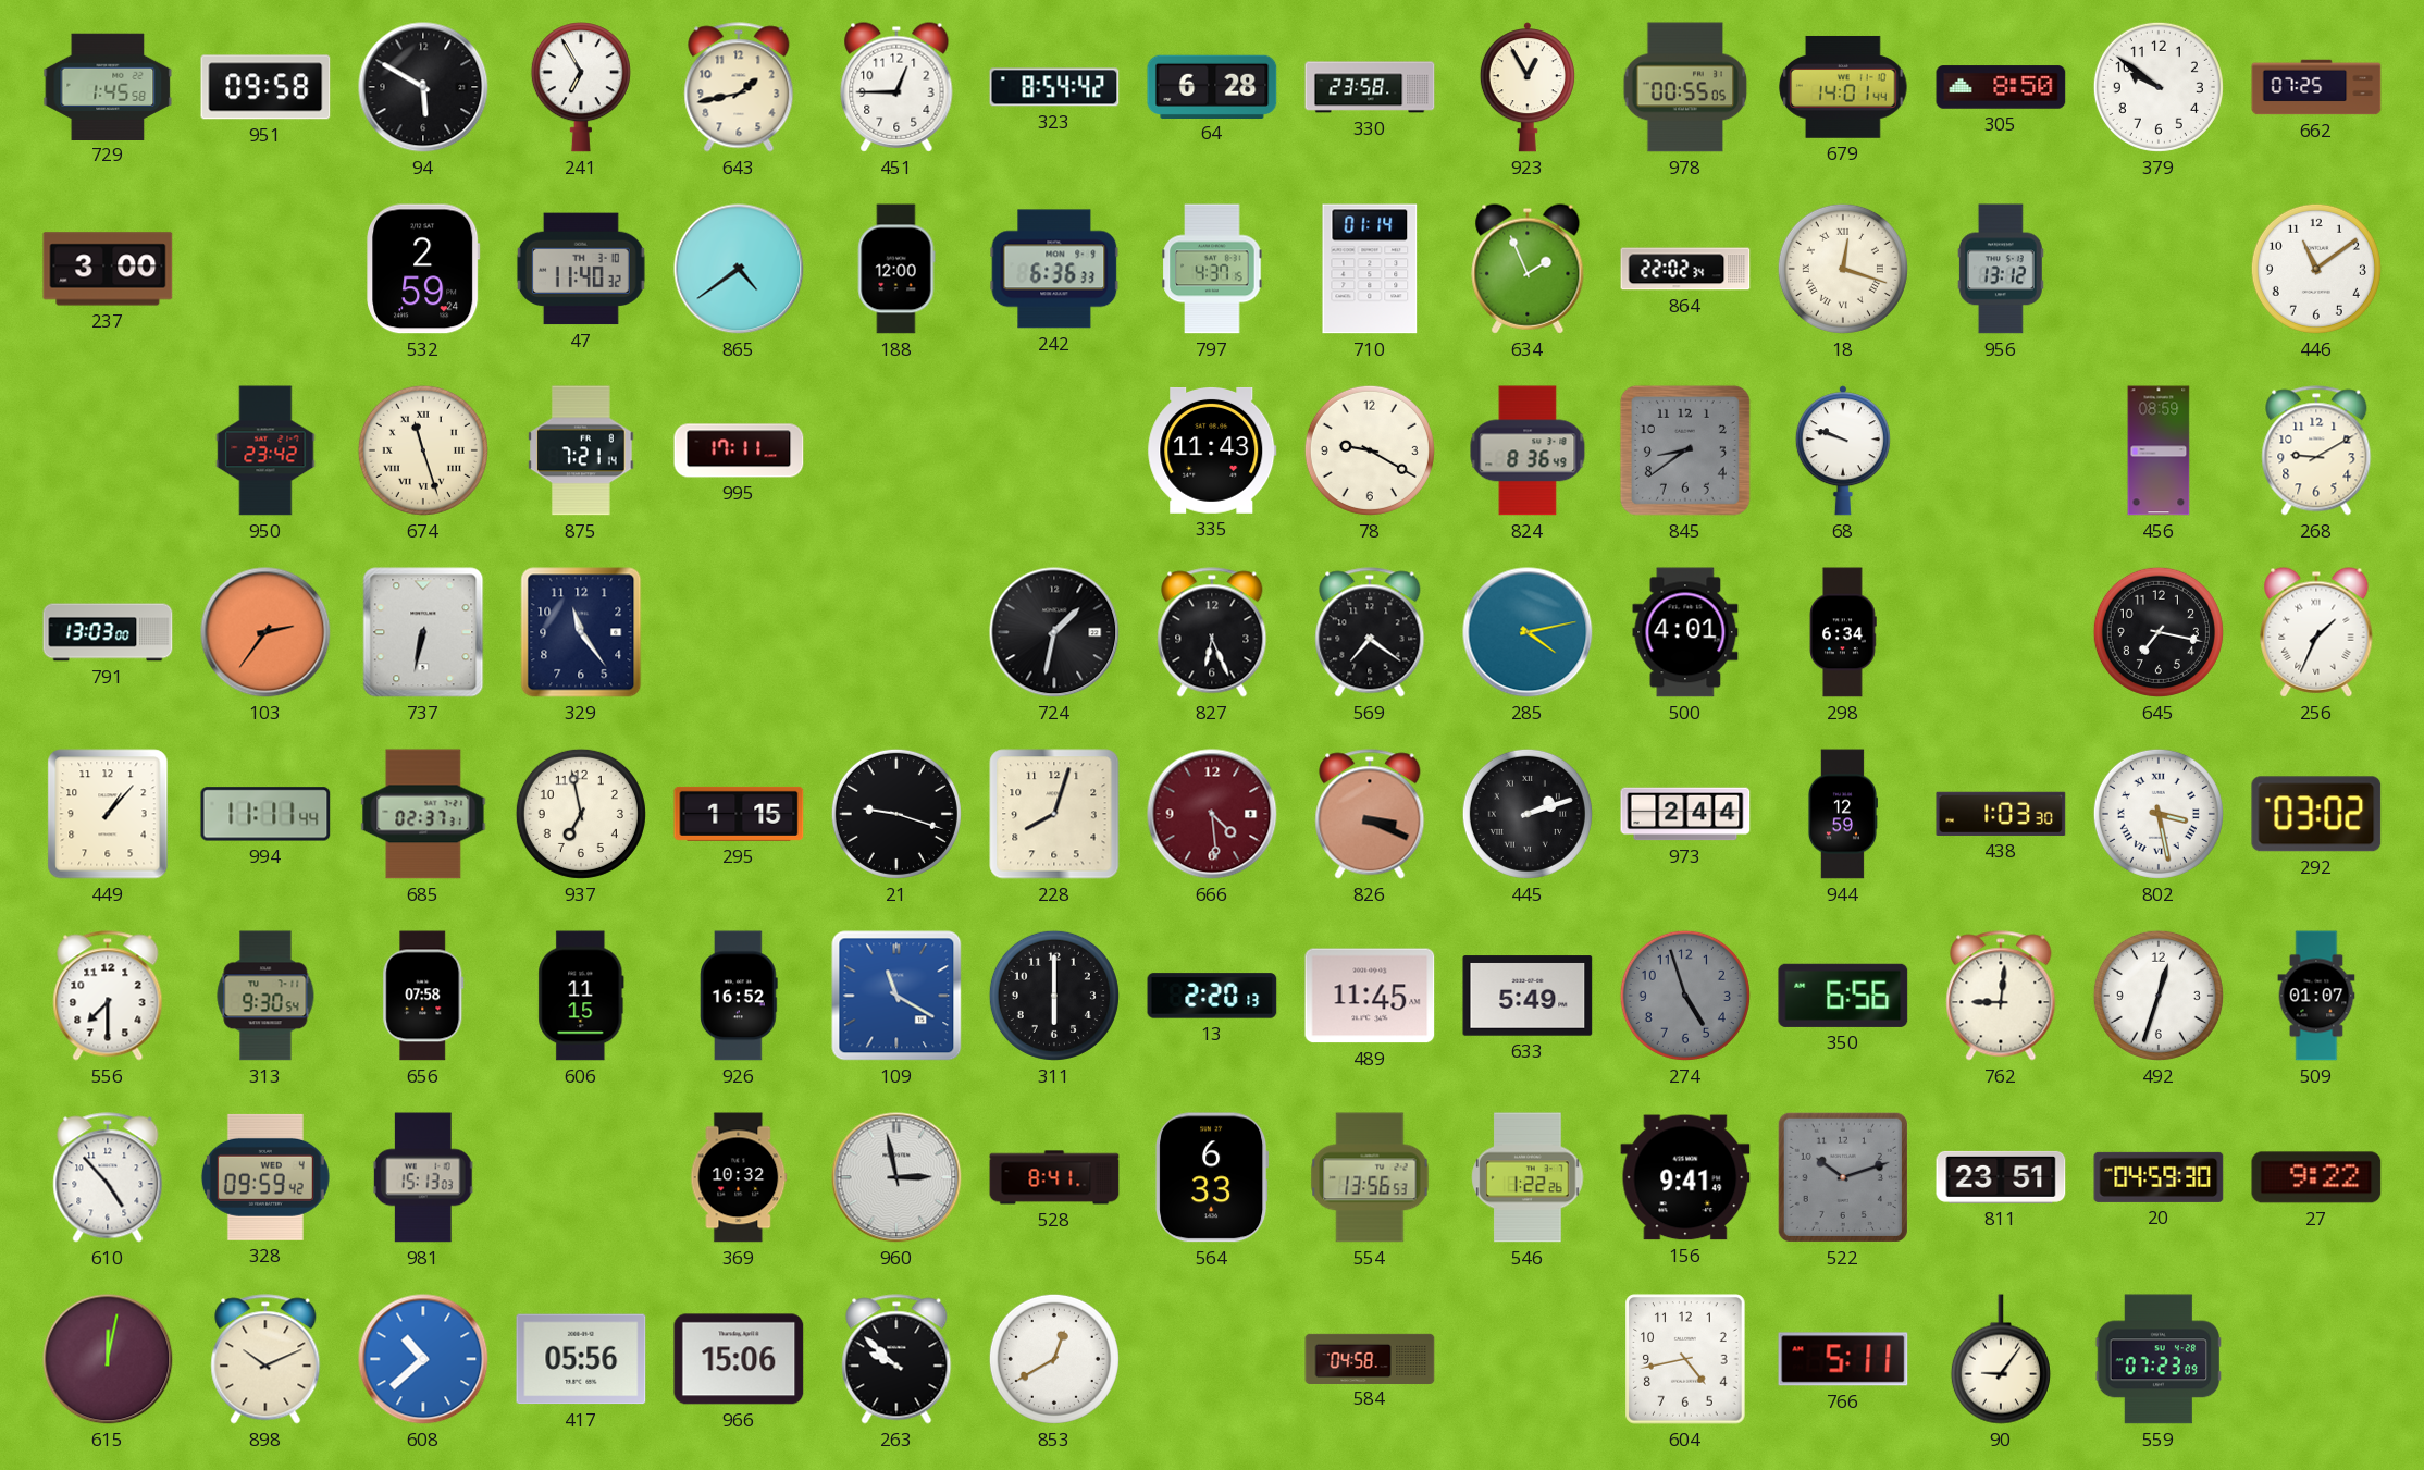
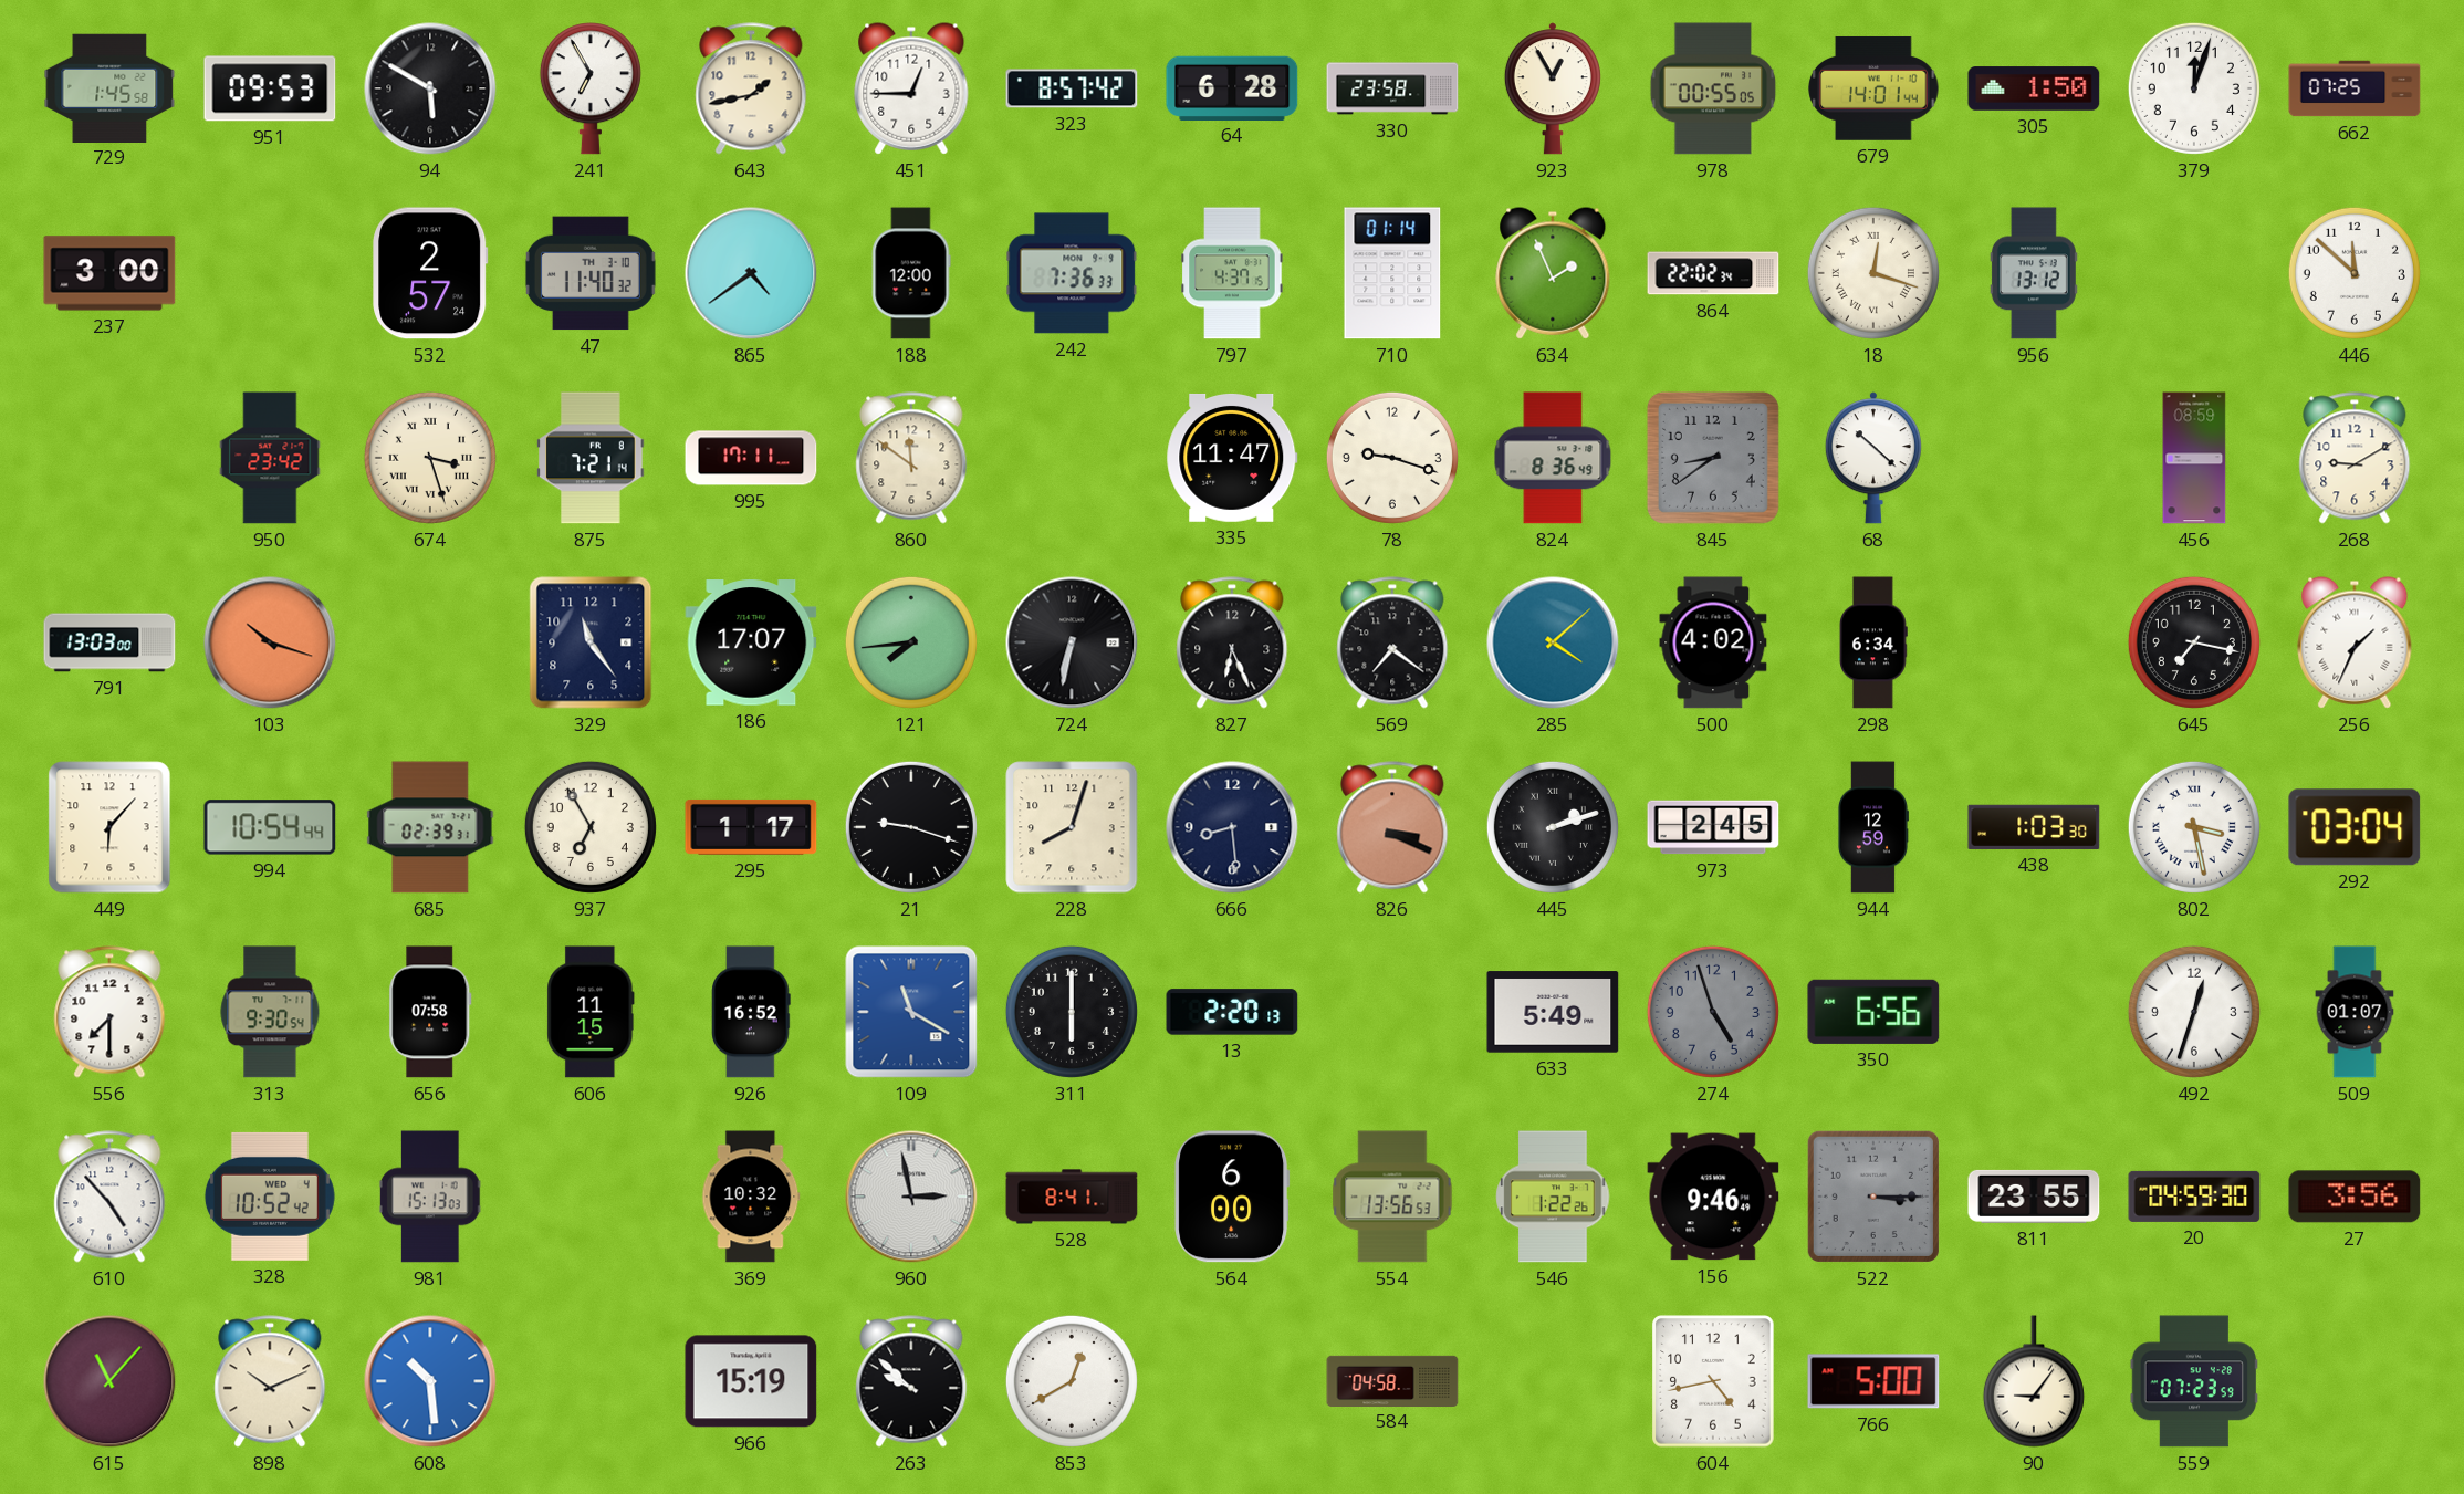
951: 09:58 -> 09:53
323: 8:54 -> 8:57
305: 8:50 -> 1:50
379: 9:51 -> 12:03
532: 2:59 -> 2:57
242: 6:36 -> 7:36
446: 11:09 -> 11:52
674: 11:27 -> 3:27
860: none -> 11:51
335: 11:43 -> 11:47
78: 9:20 -> 9:18
68: 9:48 -> 10:22
103: 2:36 -> 10:18
737: 6:32 -> none
186: none -> 17:07
121: none -> 7:44
724: 1:32 -> 6:32
285: 4:13 -> 4:08
500: 4:01 -> 4:02
449: 1:07 -> 6:07
994: 11:11 -> 10:54
685: 02:37 -> 02:39
937: 6:58 -> 6:55
295: 1:15 -> 1:17
666: 4:29 -> 8:29
666 dial: burgundy -> navy
973: 2:44 -> 2:45
292: 03:02 -> 03:04
489: 11:45 -> none
762: 9:01 -> none
328: 09:59 -> 10:52
564: 6:33 -> 6:00
156: 9:41 -> 9:46
522: 10:12 -> 3:15
811: 23:51 -> 23:55
27: 9:22 -> 3:56
615: 12:02 -> 11:07
608: 10:38 -> 10:29
417: 05:56 -> none
966: 15:06 -> 15:19
766: 5:11 -> 5:00
559: 07:23:09 -> 07:23:59
